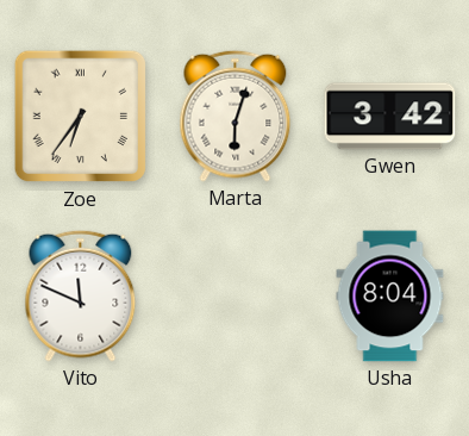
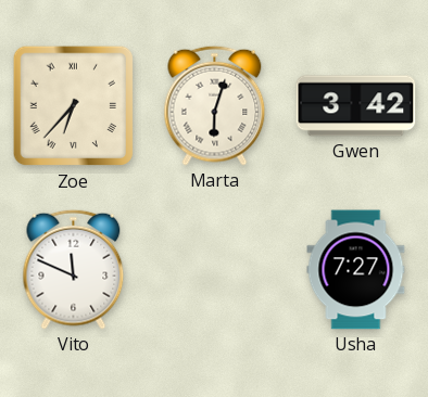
Zoe: 6:36 -> 6:37
Usha: 8:04 -> 7:27
